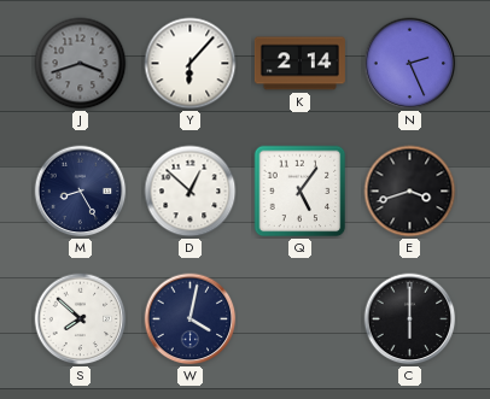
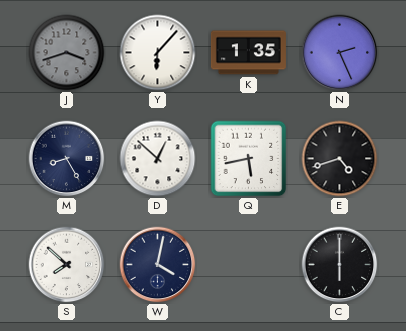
K: 2:14 -> 1:35
Q: 5:06 -> 5:43
E: 3:42 -> 4:42
